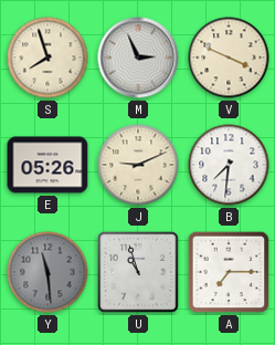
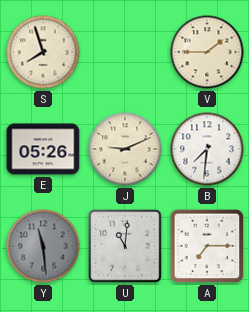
M: 2:56 -> none
V: 3:49 -> 1:45
U: 10:57 -> 11:01
